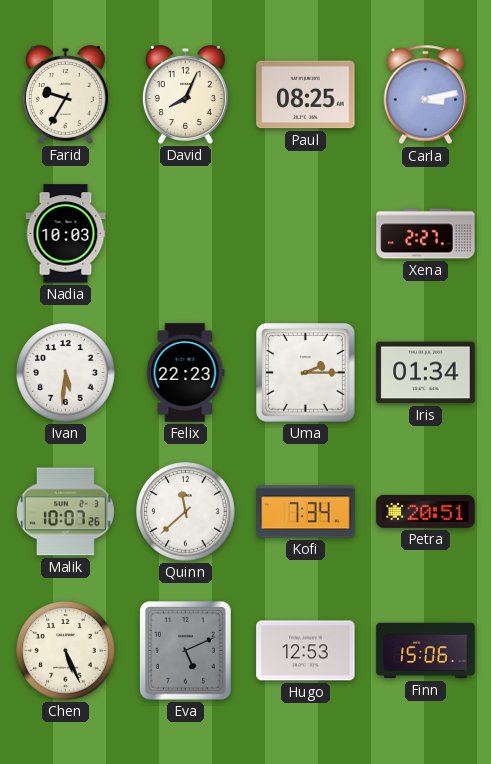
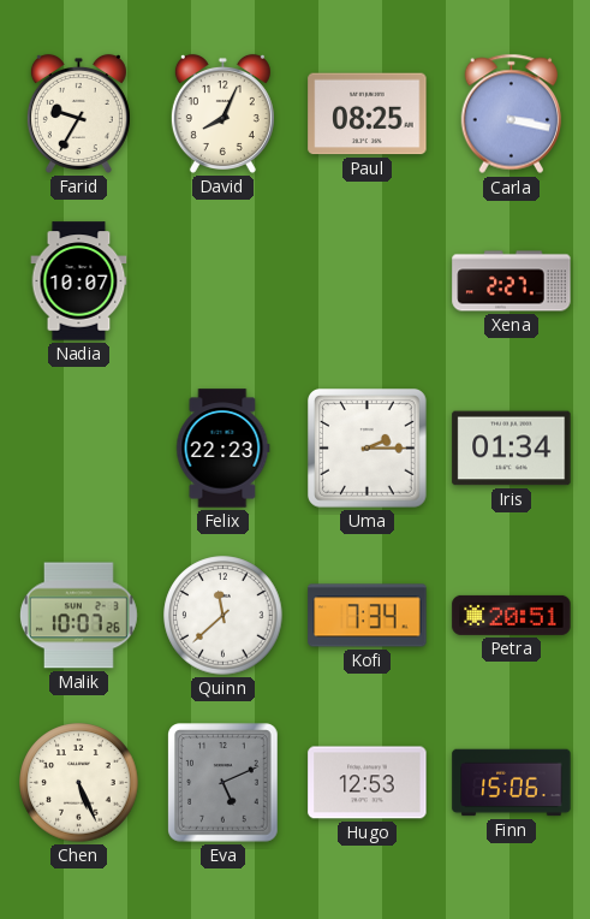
Carla: 3:13 -> 3:17
Nadia: 10:03 -> 10:07
Ivan: 5:31 -> none
